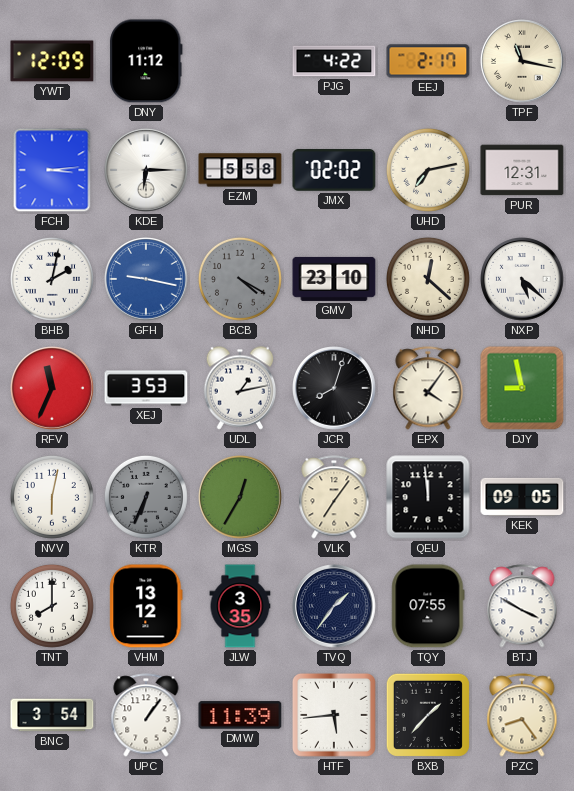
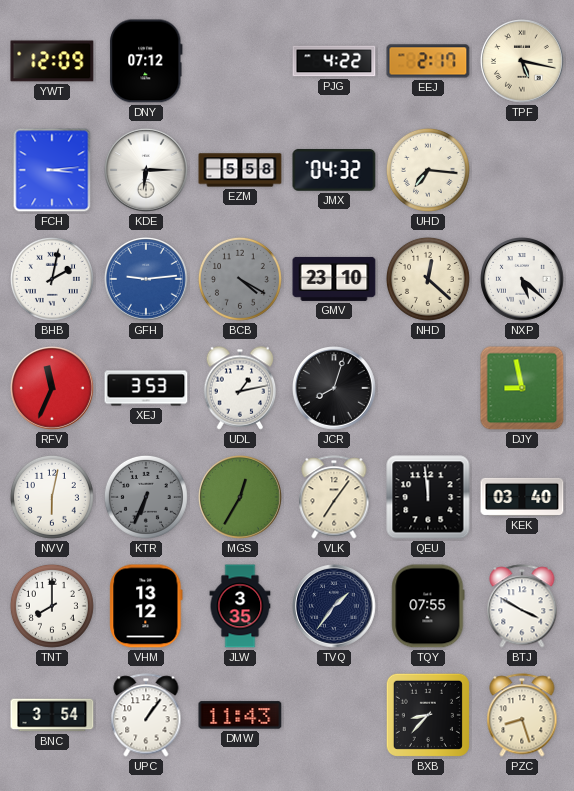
DNY: 11:12 -> 07:12
TPF: 11:17 -> 5:17
JMX: 02:02 -> 04:32
UHD: 7:13 -> 7:16
PUR: 12:31 -> none
GFH: 9:17 -> 9:14
EPX: 4:06 -> none
KEK: 09:05 -> 03:40
DMW: 11:39 -> 11:43
HTF: 5:44 -> none
BXB: 1:37 -> 8:37
PZC: 8:24 -> 8:27
